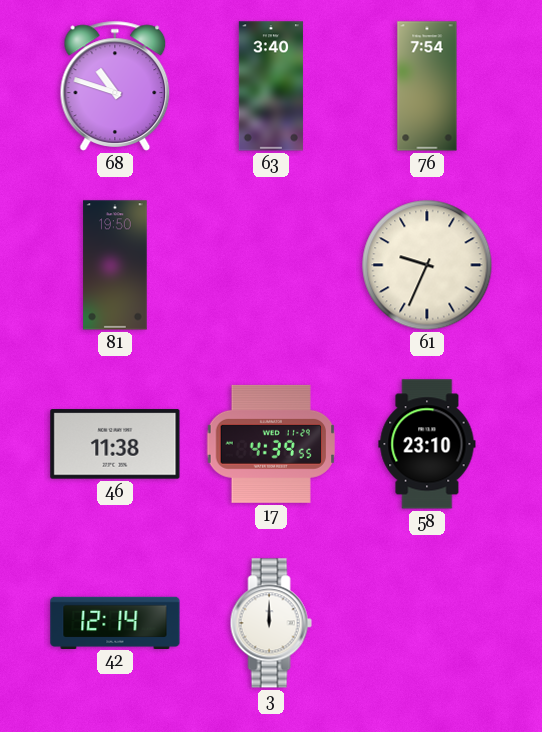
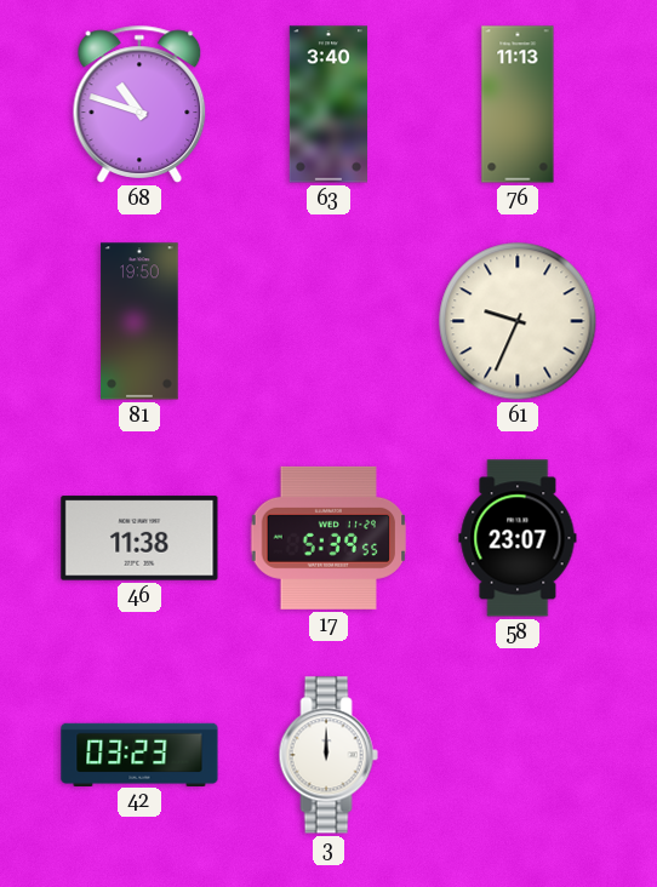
76: 7:54 -> 11:13
17: 4:39 -> 5:39
58: 23:10 -> 23:07
42: 12:14 -> 03:23
